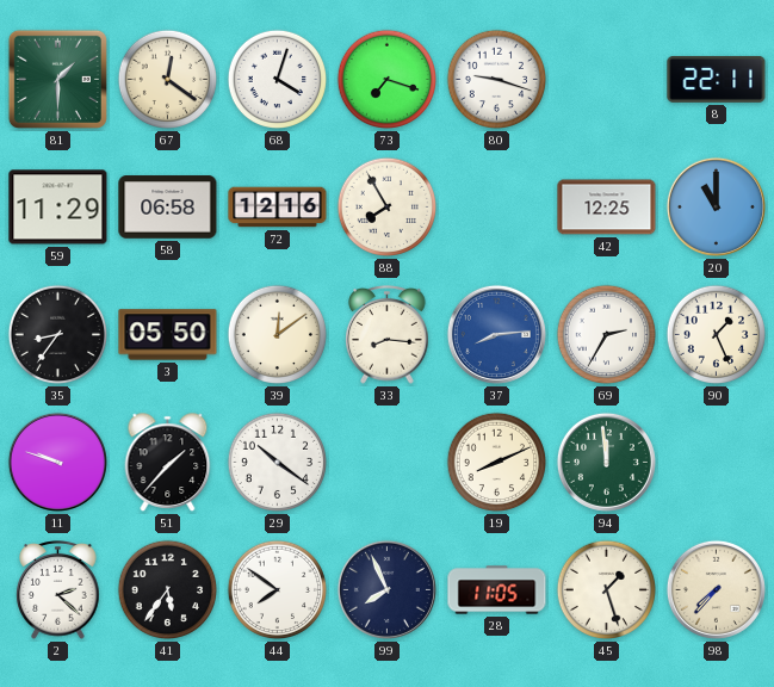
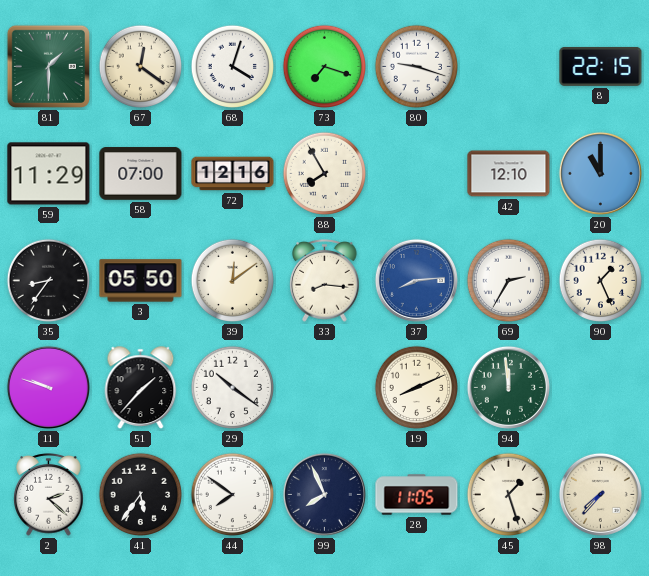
8: 22:11 -> 22:15
58: 06:58 -> 07:00
42: 12:25 -> 12:10
